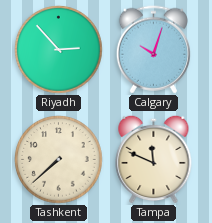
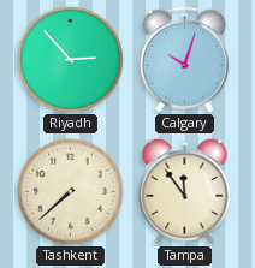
Tampa: 11:49 -> 11:54
